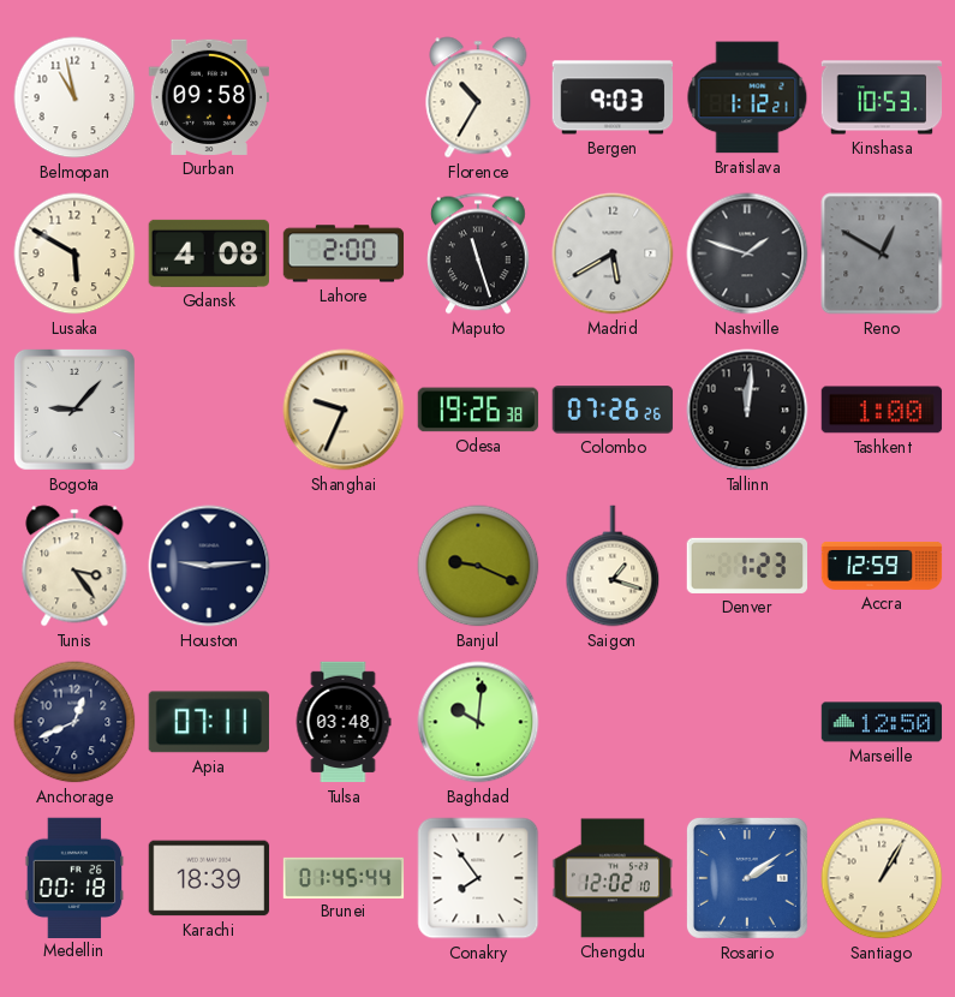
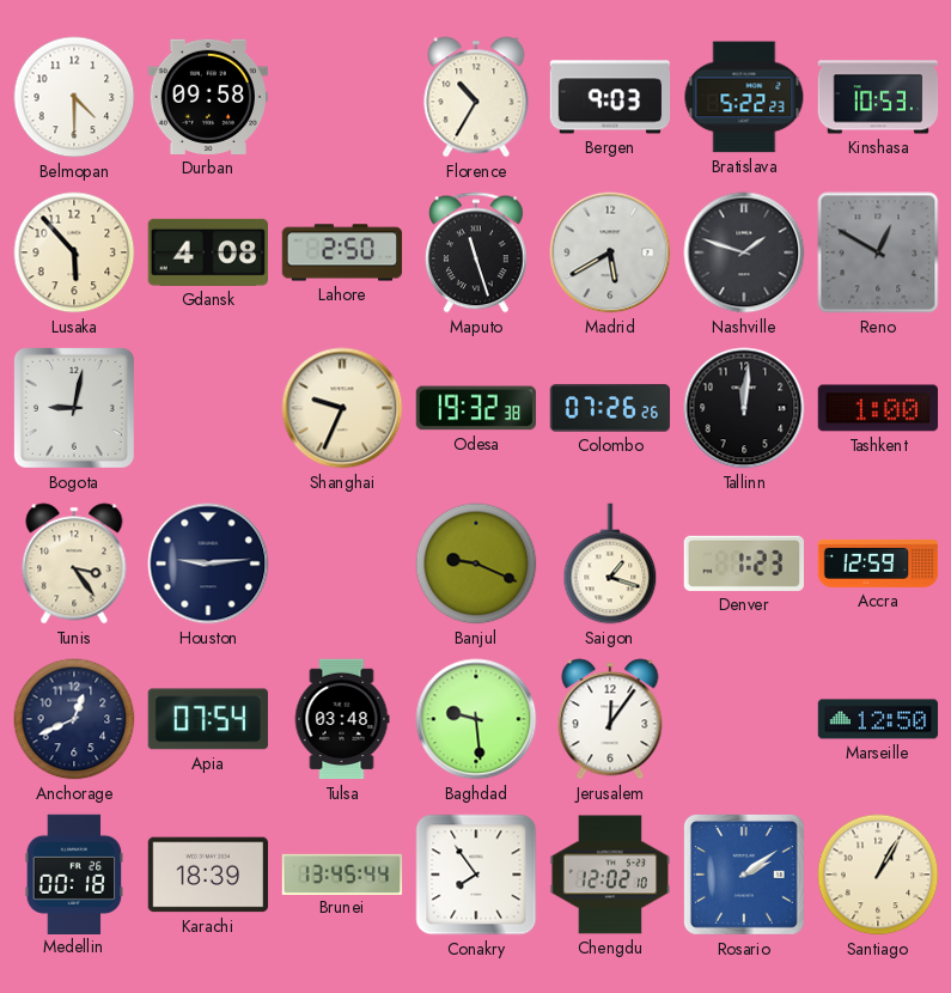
Belmopan: 10:58 -> 4:30
Bratislava: 1:12 -> 5:22
Lusaka: 5:50 -> 5:53
Lahore: 2:00 -> 2:50
Bogota: 9:07 -> 9:02
Odesa: 19:26 -> 19:32
Apia: 07:11 -> 07:54
Baghdad: 10:01 -> 9:29
Jerusalem: none -> 12:06
Brunei: 01:45 -> 13:45
